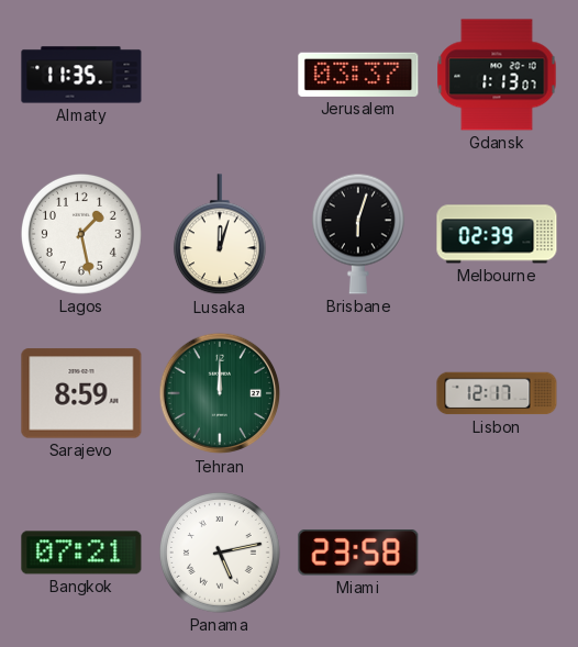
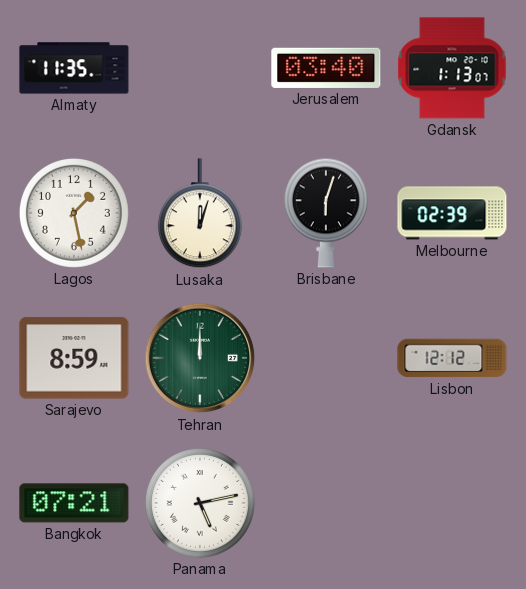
Jerusalem: 03:37 -> 03:40
Lisbon: 12:17 -> 12:12
Miami: 23:58 -> none
